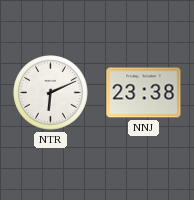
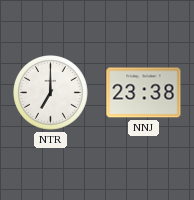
NTR: 6:11 -> 7:00
